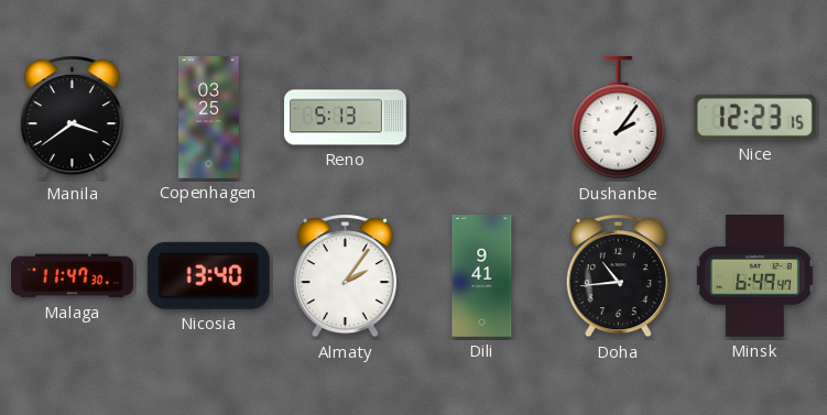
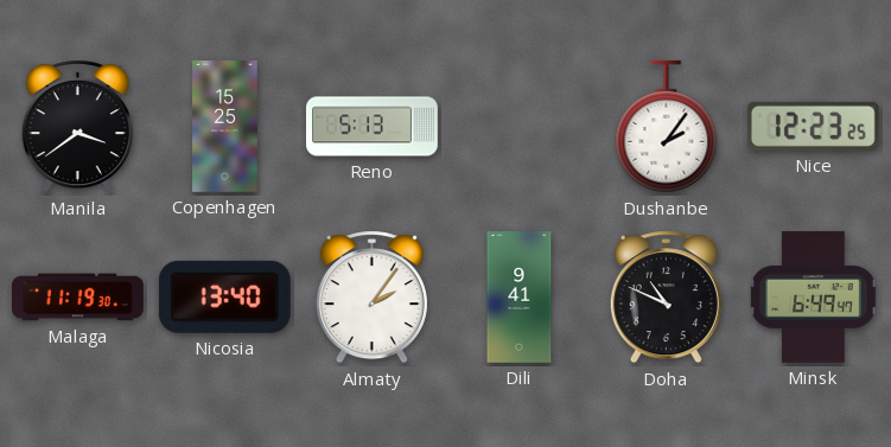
Copenhagen: 03:25 -> 15:25
Nice: 12:23:15 -> 12:23:25
Malaga: 11:47 -> 11:19
Doha: 10:44 -> 10:49
